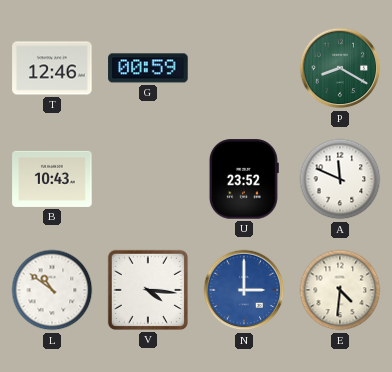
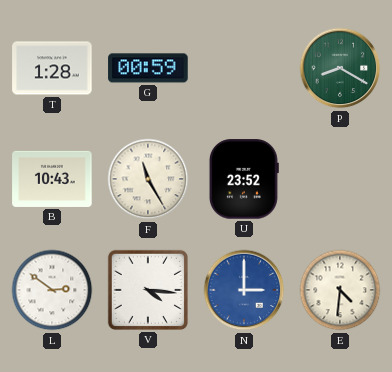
T: 12:46 -> 1:28
F: none -> 11:25
A: 11:49 -> none
L: 10:51 -> 2:51
